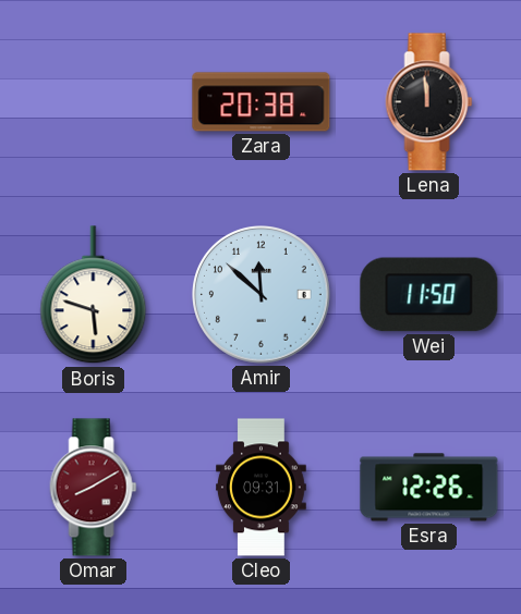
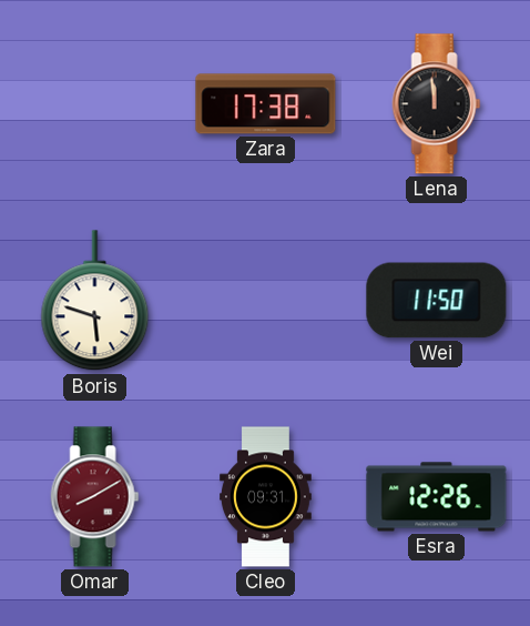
Zara: 20:38 -> 17:38
Amir: 11:52 -> none
